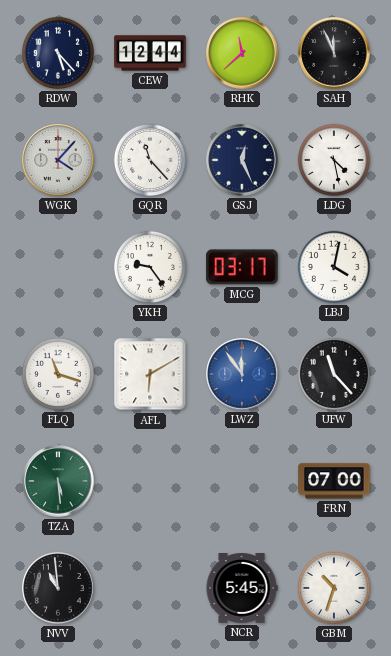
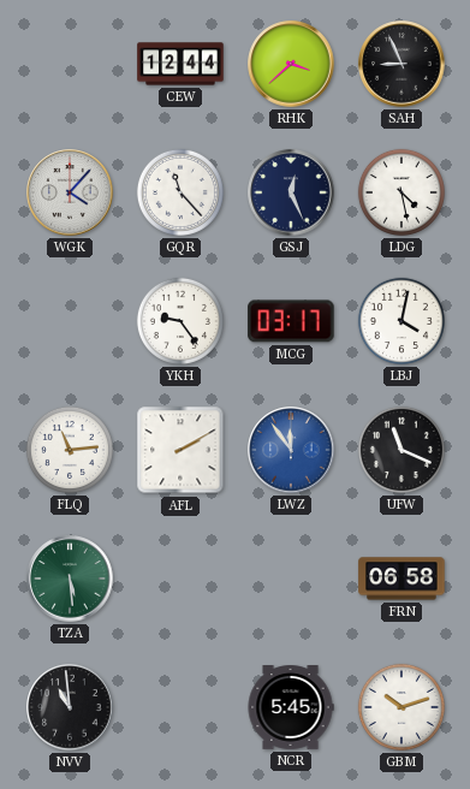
RDW: 5:23 -> none
RHK: 11:38 -> 3:38
SAH: 11:56 -> 8:56
FLQ: 11:18 -> 11:14
AFL: 6:10 -> 2:10
UFW: 11:23 -> 11:19
FRN: 07:00 -> 06:58
GBM: 10:33 -> 10:12
